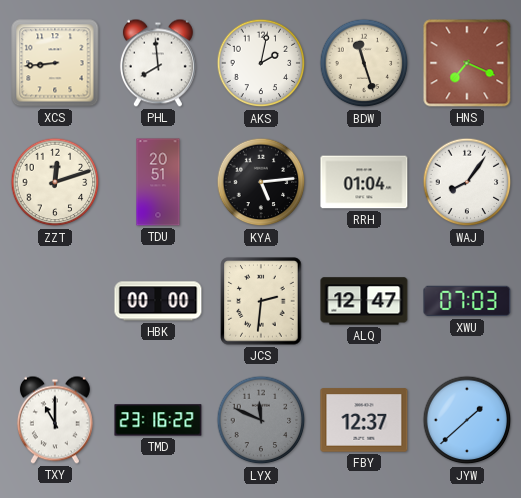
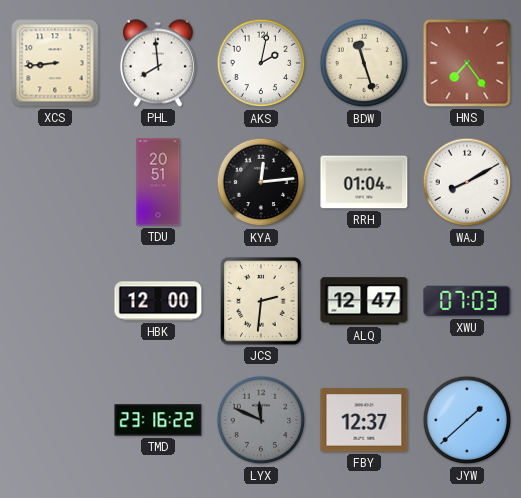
HNS: 7:19 -> 7:24
ZZT: 12:12 -> none
KYA: 5:14 -> 12:14
WAJ: 8:06 -> 8:10
HBK: 00:00 -> 12:00
TXY: 11:00 -> none
